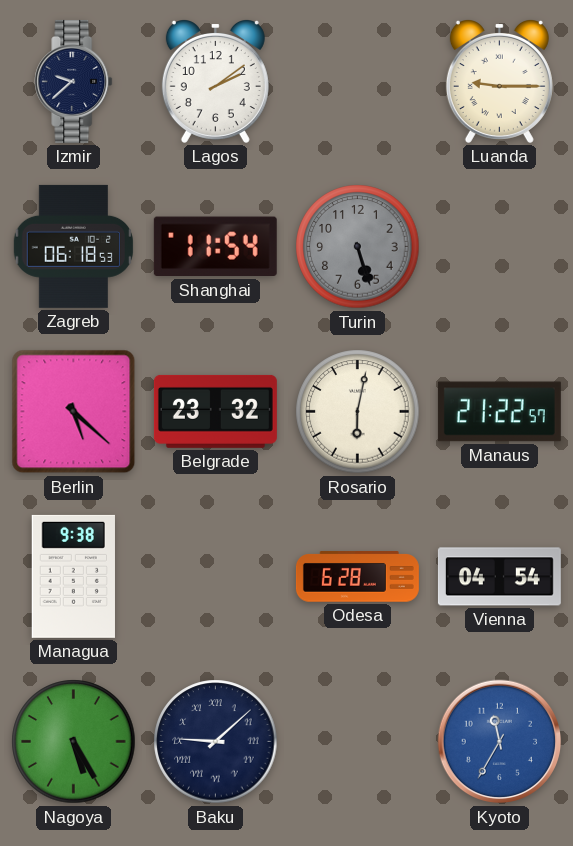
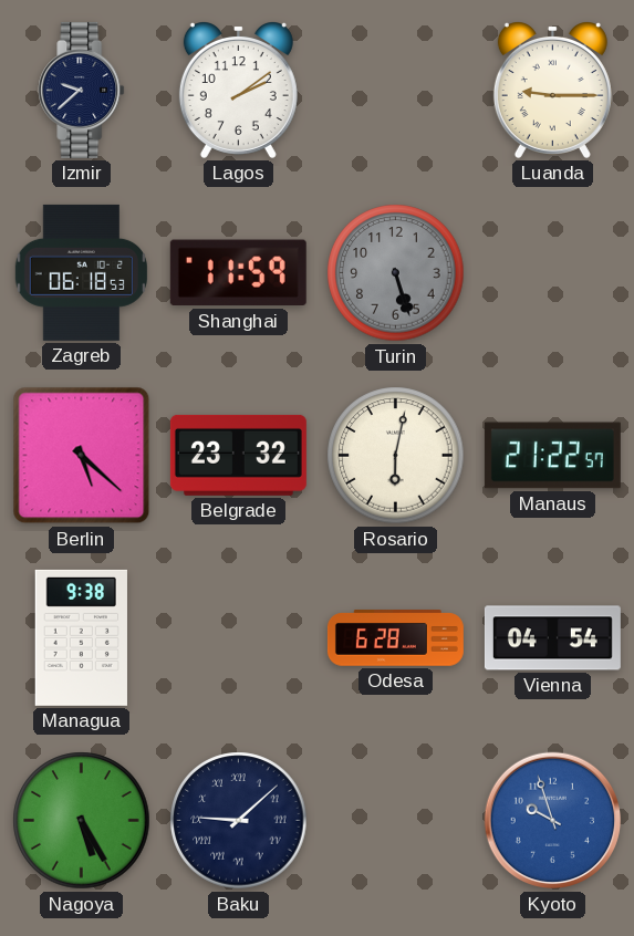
Shanghai: 11:54 -> 11:59
Kyoto: 11:35 -> 9:57
